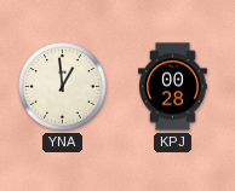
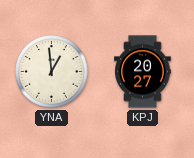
KPJ: 00:28 -> 20:27
